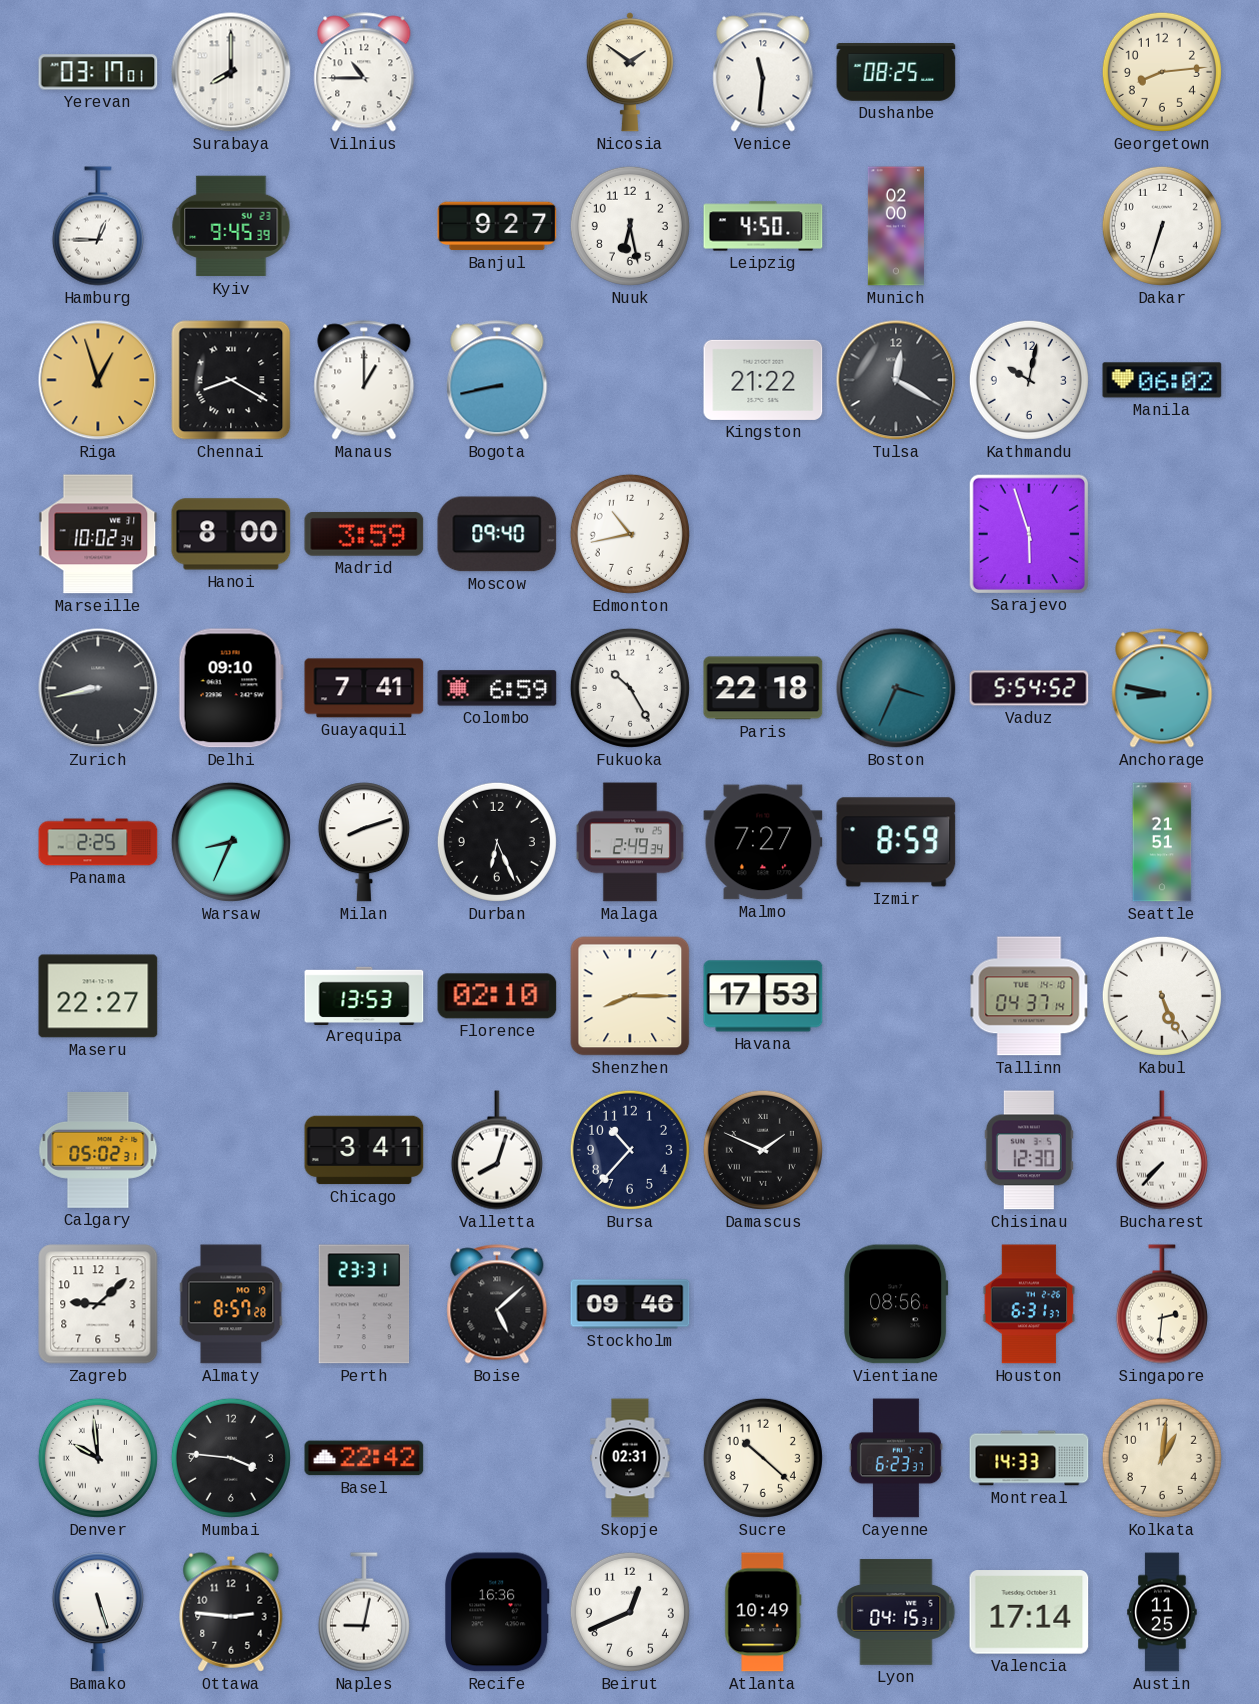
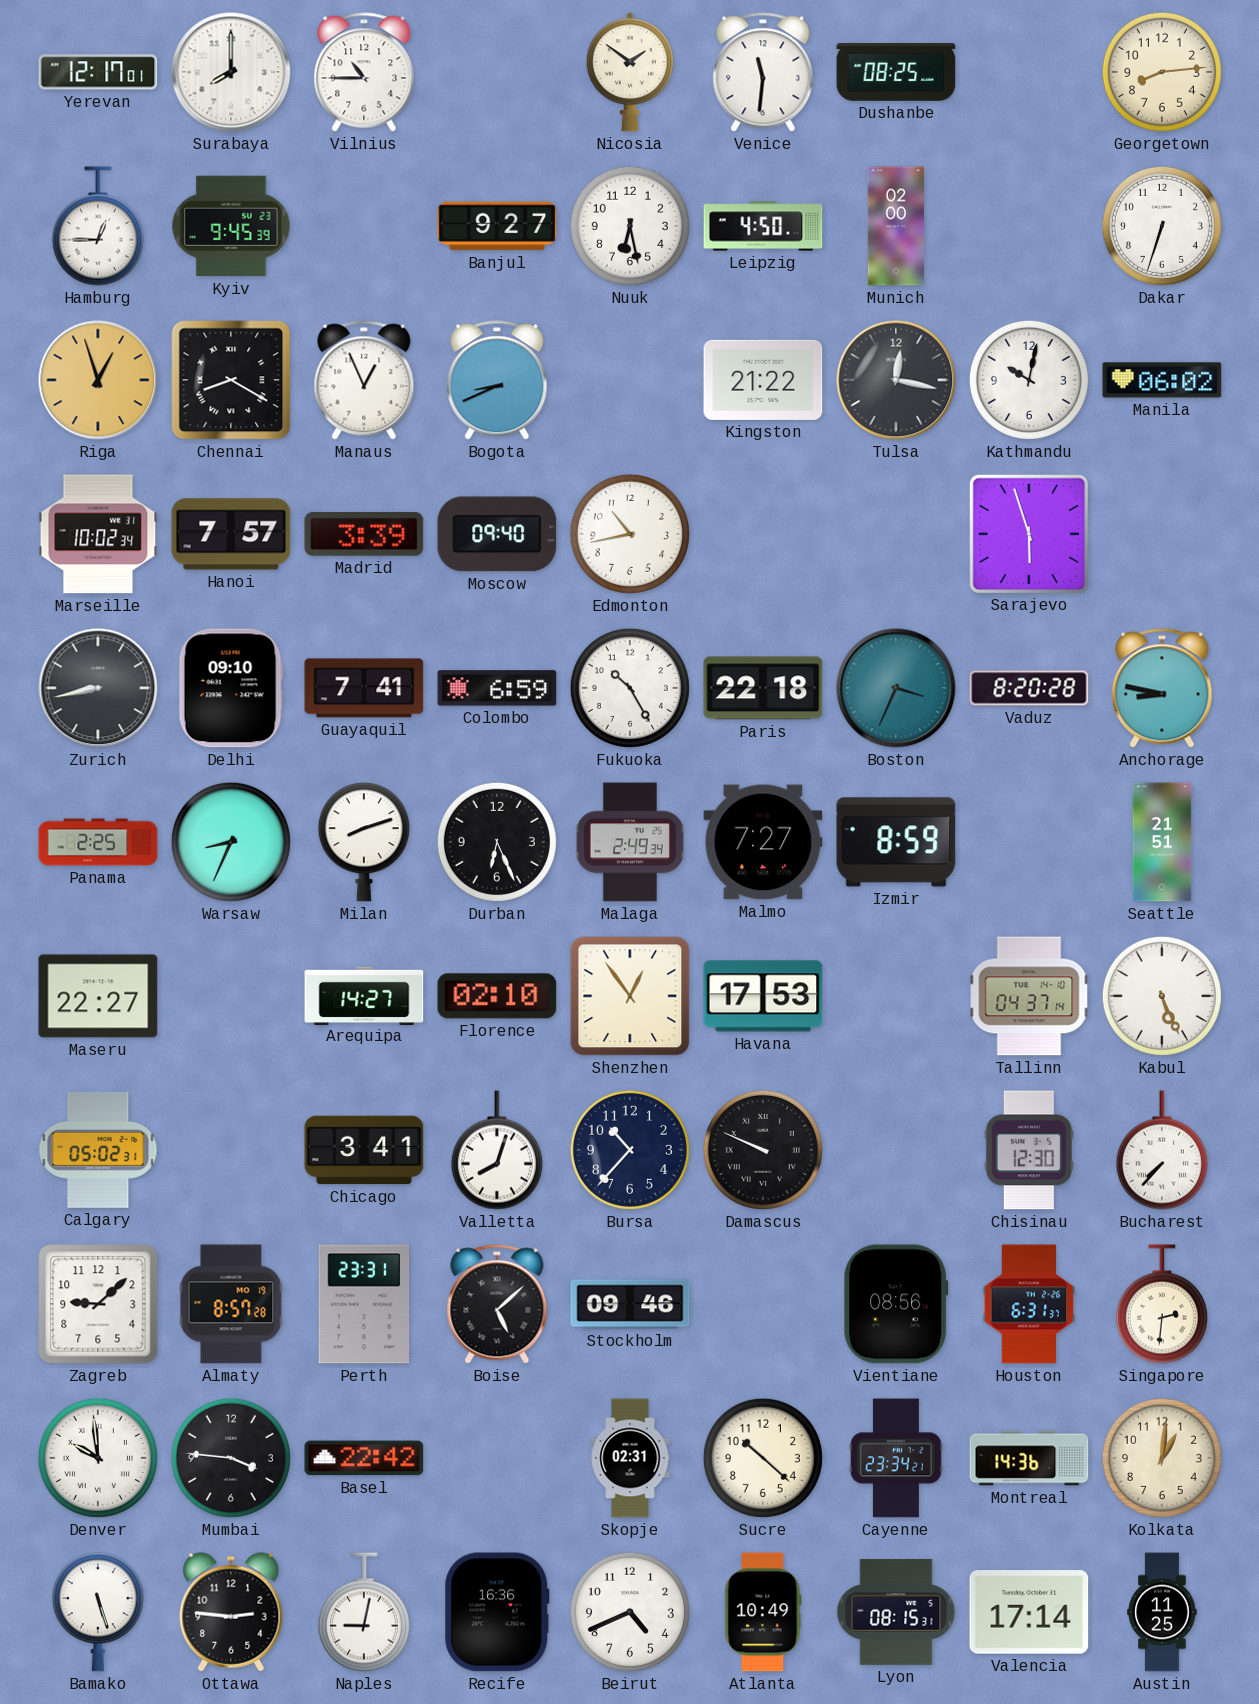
Yerevan: 03:17 -> 12:17
Manaus: 1:00 -> 12:56
Bogota: 8:43 -> 8:41
Tulsa: 12:20 -> 12:17
Hanoi: 8:00 -> 7:57
Madrid: 3:59 -> 3:39
Vaduz: 5:54 -> 8:20
Arequipa: 13:53 -> 14:27
Shenzhen: 8:15 -> 12:54
Damascus: 1:49 -> 9:49
Cayenne: 6:23 -> 23:34
Montreal: 14:33 -> 14:36
Beirut: 12:41 -> 4:41
Lyon: 04:15 -> 08:15
